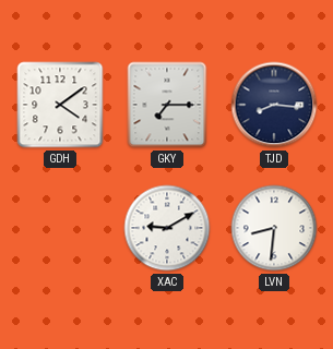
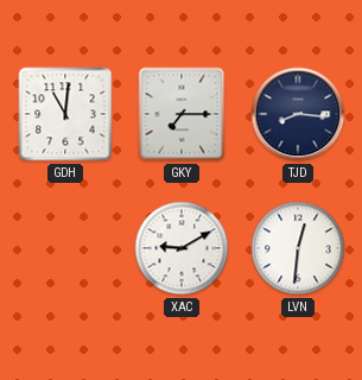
GDH: 4:09 -> 11:01
LVN: 8:31 -> 12:31
